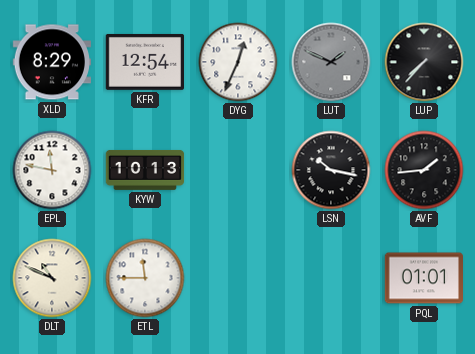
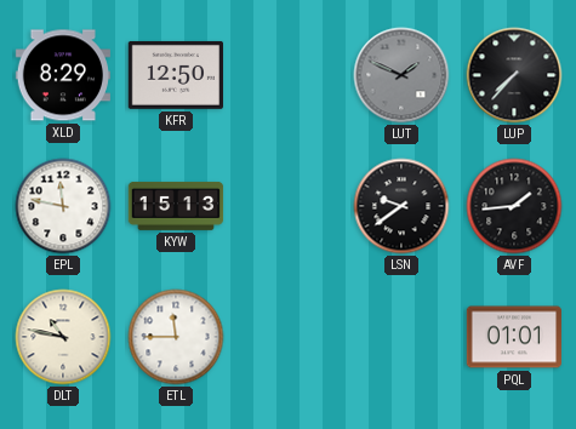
KFR: 12:54 -> 12:50
DYG: 12:34 -> none
KYW: 10:13 -> 15:13
LSN: 10:17 -> 9:39
DLT: 10:49 -> 10:47
